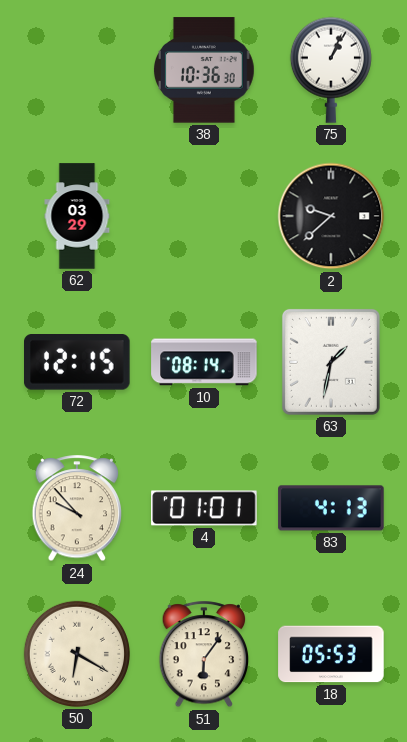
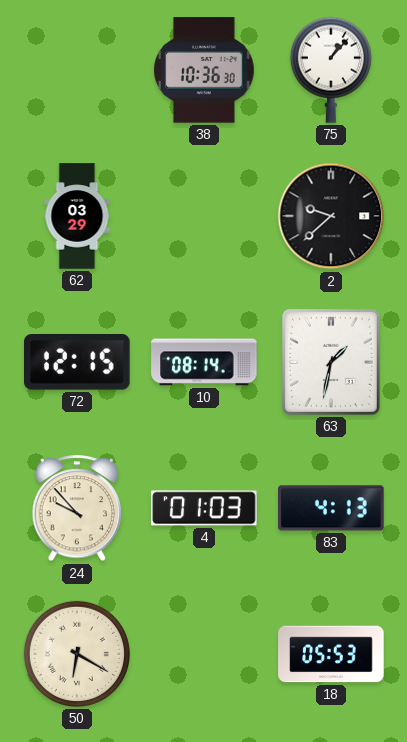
75: 1:04 -> 1:07
4: 01:01 -> 01:03
51: 6:06 -> none
